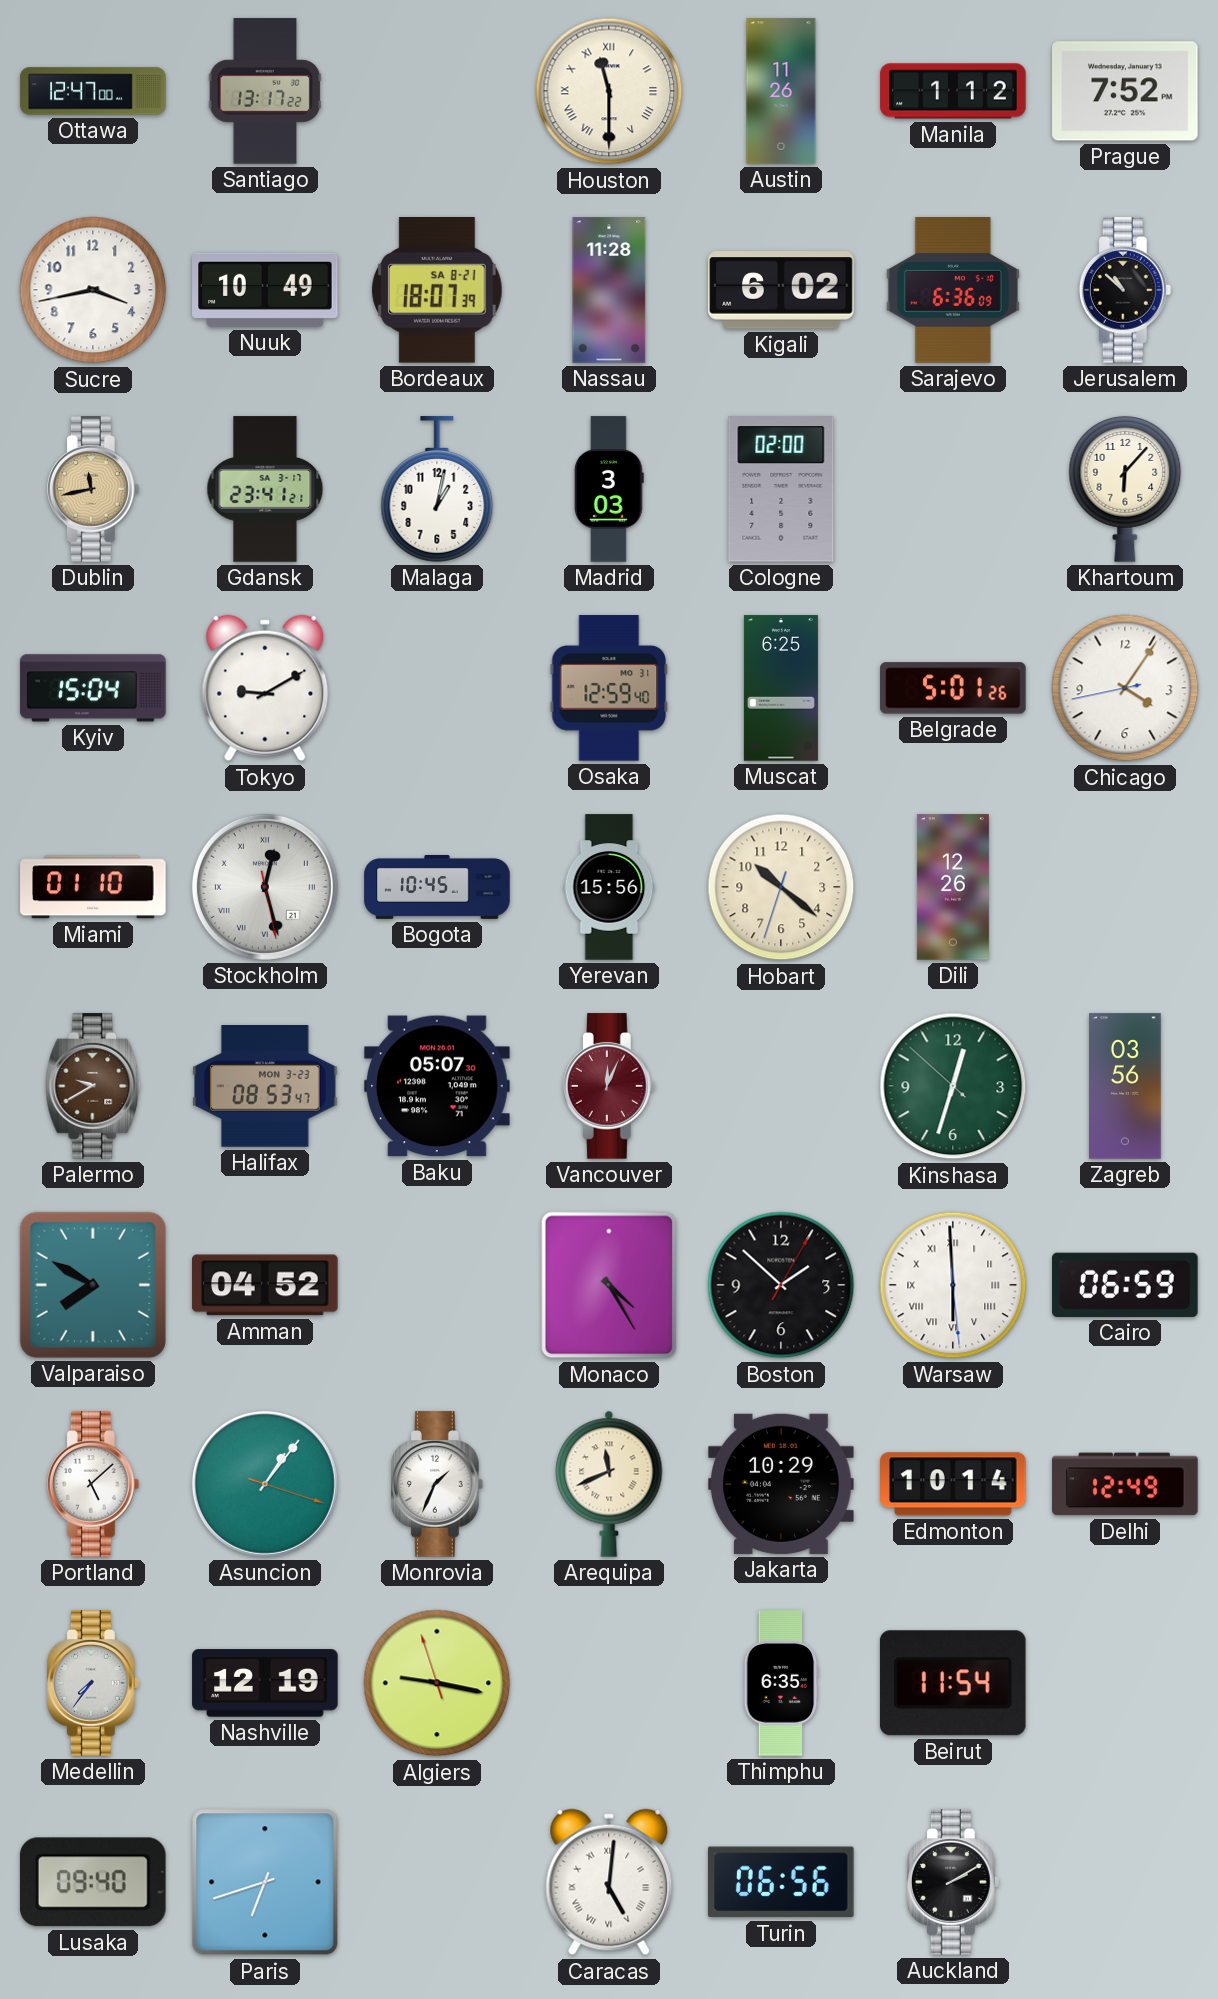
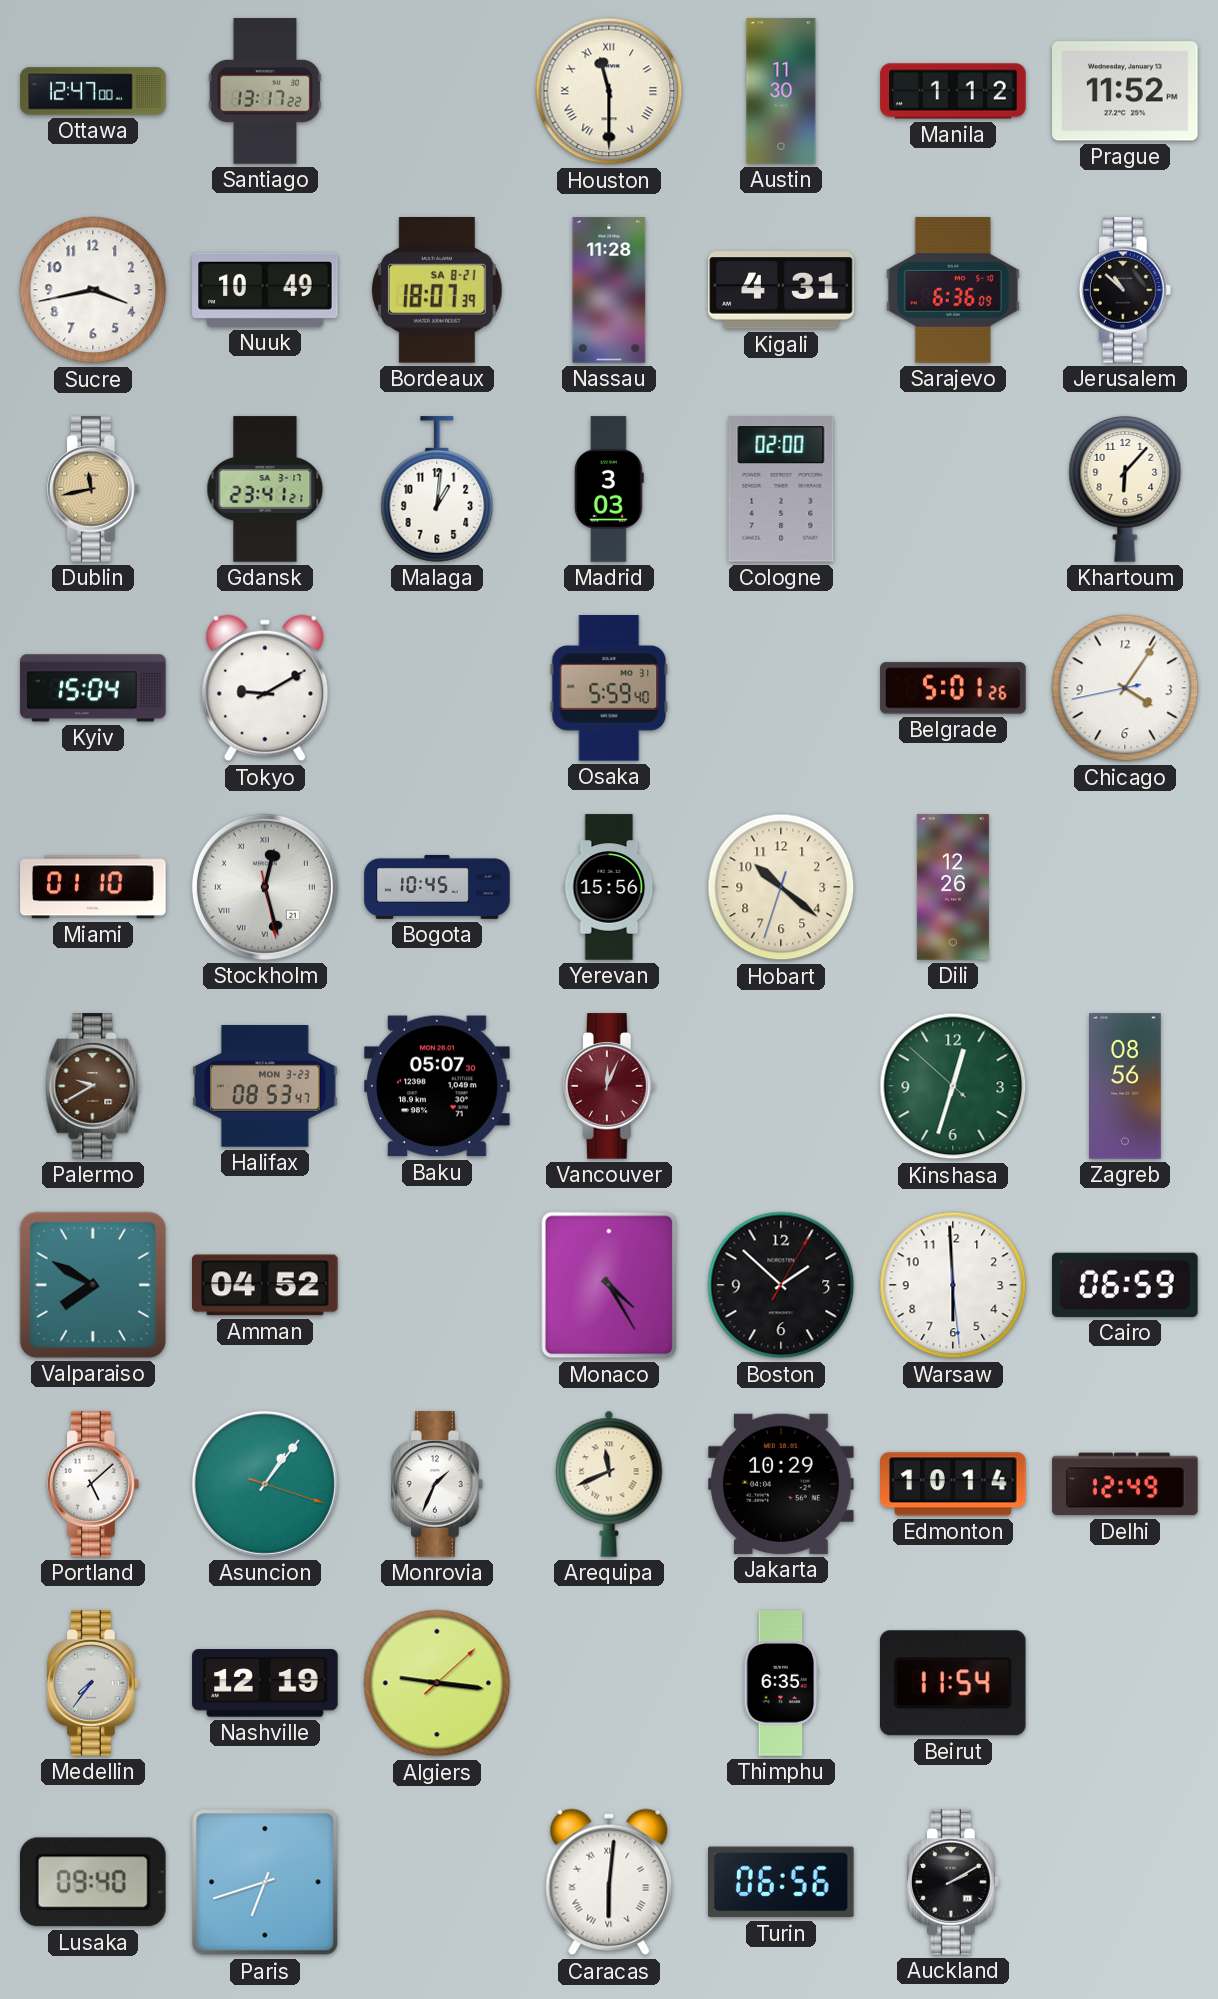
Austin: 11:26 -> 11:30
Prague: 7:52 -> 11:52
Kigali: 6:02 -> 4:31
Malaga: 1:02 -> 1:01
Osaka: 12:59 -> 5:59
Muscat: 6:25 -> none
Zagreb: 03:56 -> 08:56
Warsaw numerals: Roman -> Arabic
Algiers: 9:16:57 -> 9:16:08
Caracas: 5:01 -> 6:01
